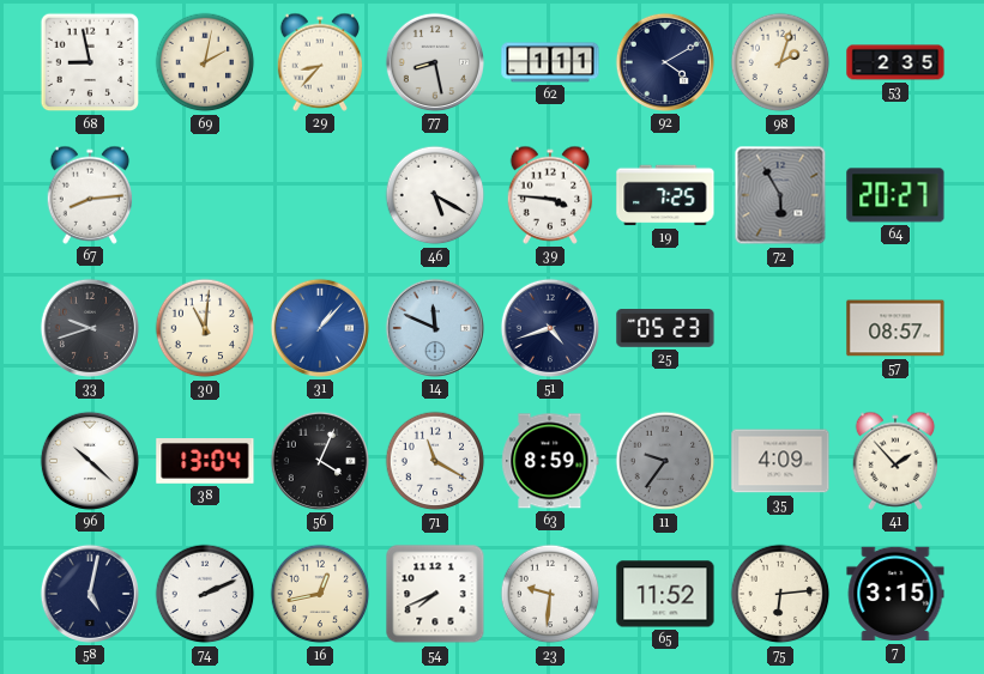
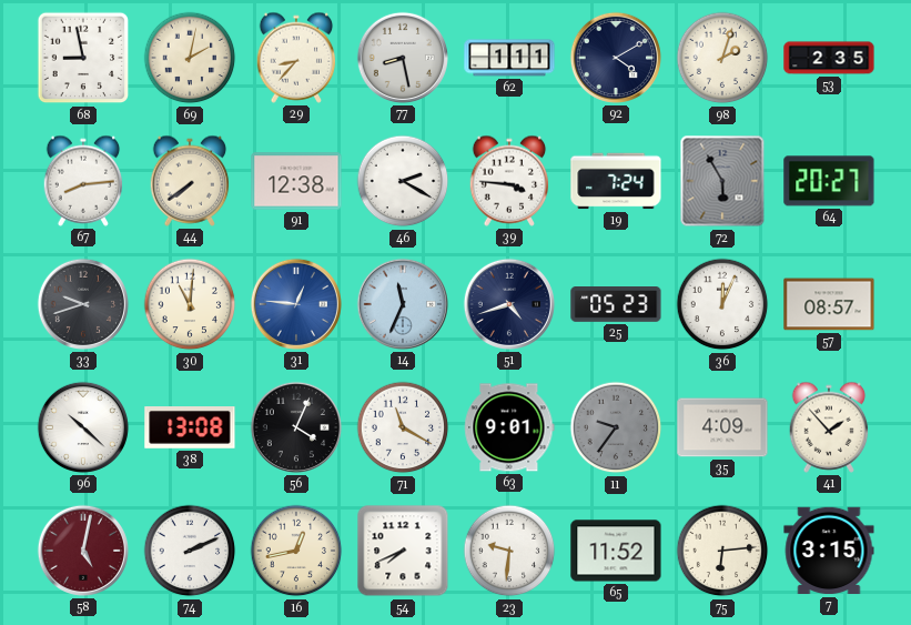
44: none -> 7:39
91: none -> 12:38
46: 5:20 -> 2:20
19: 7:25 -> 7:24
31: 1:07 -> 12:46
14: 11:49 -> 11:34
36: none -> 12:04
38: 13:04 -> 13:08
63: 8:59 -> 9:01
58 dial: navy -> burgundy
